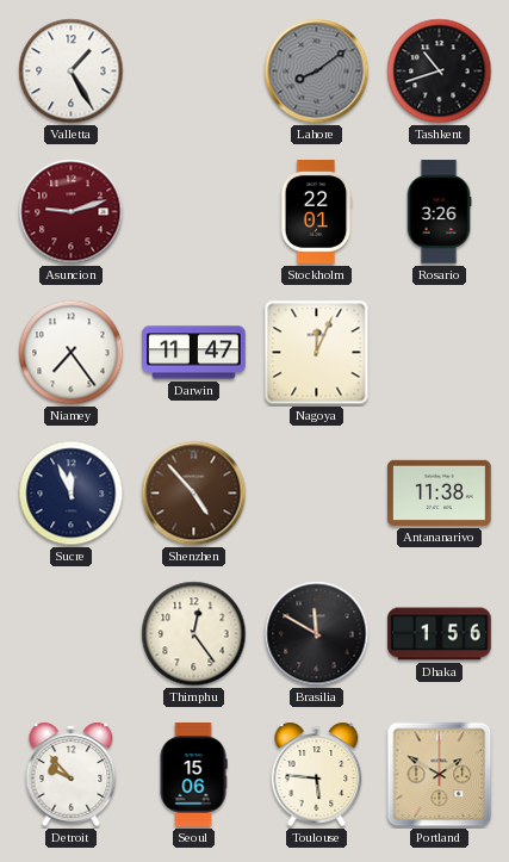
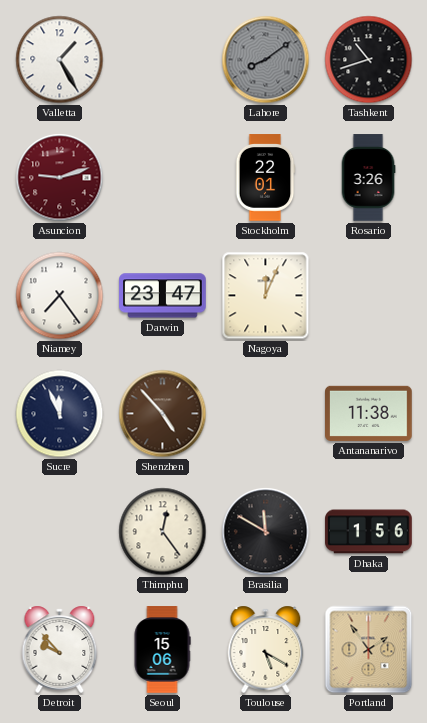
Darwin: 11:47 -> 23:47
Toulouse: 5:46 -> 5:20
Portland: 1:50 -> 1:54
